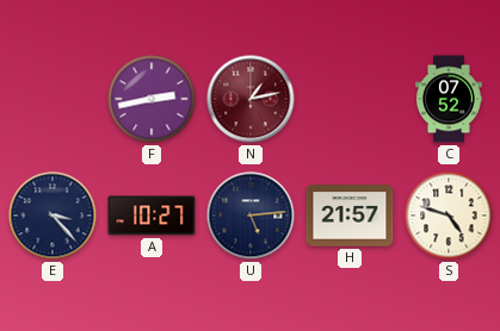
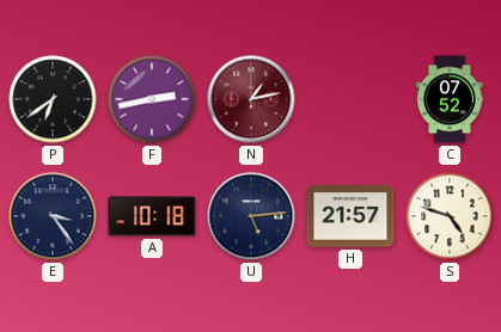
P: none -> 6:39
E: 3:23 -> 3:24
A: 10:27 -> 10:18
